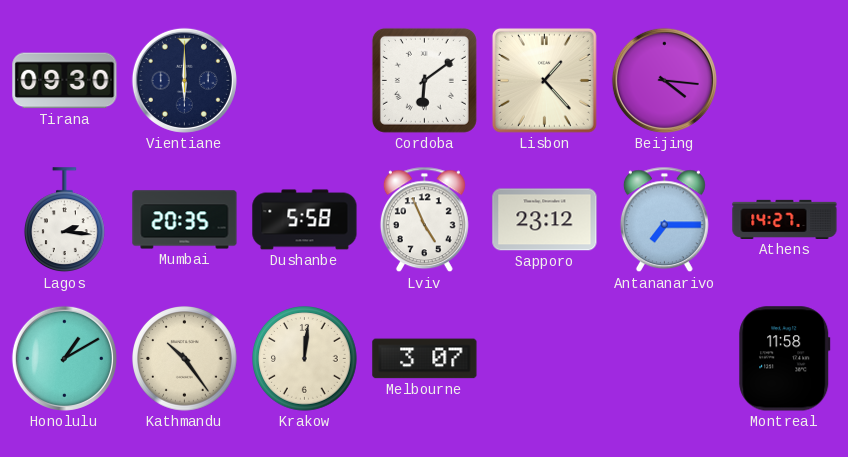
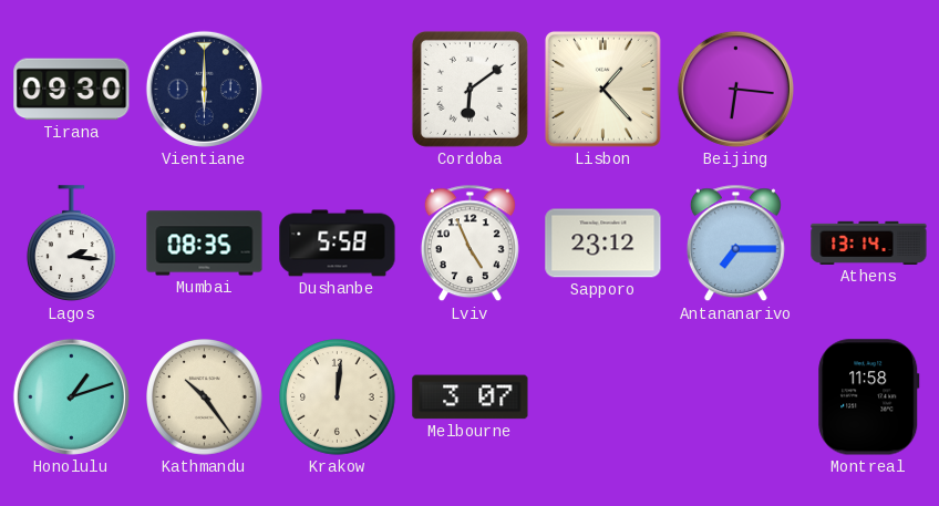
Beijing: 4:16 -> 6:16
Mumbai: 20:35 -> 08:35
Athens: 14:27 -> 13:14
Honolulu: 1:10 -> 1:12
